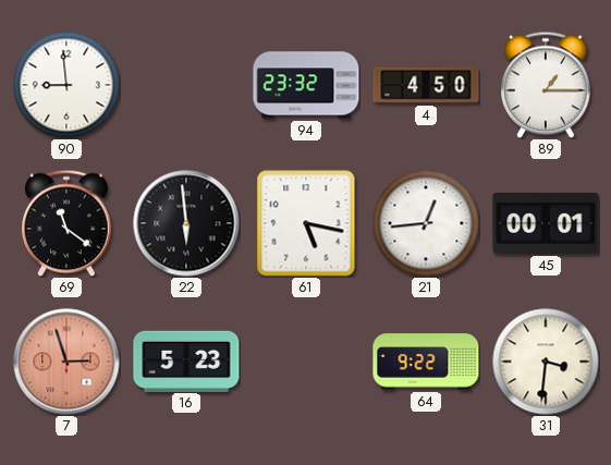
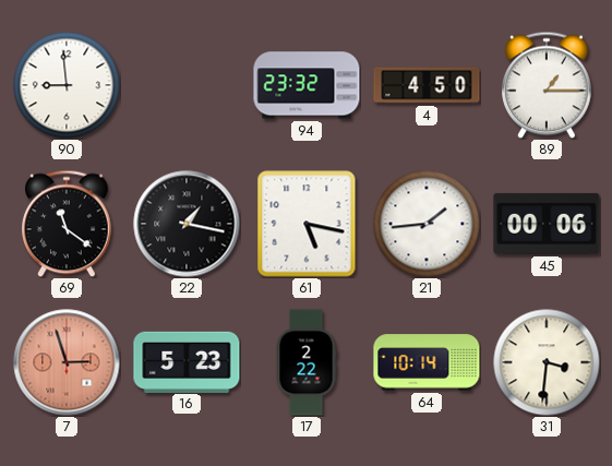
22: 5:59 -> 1:17
21: 12:44 -> 1:44
45: 00:01 -> 00:06
17: none -> 2:22
64: 9:22 -> 10:14
